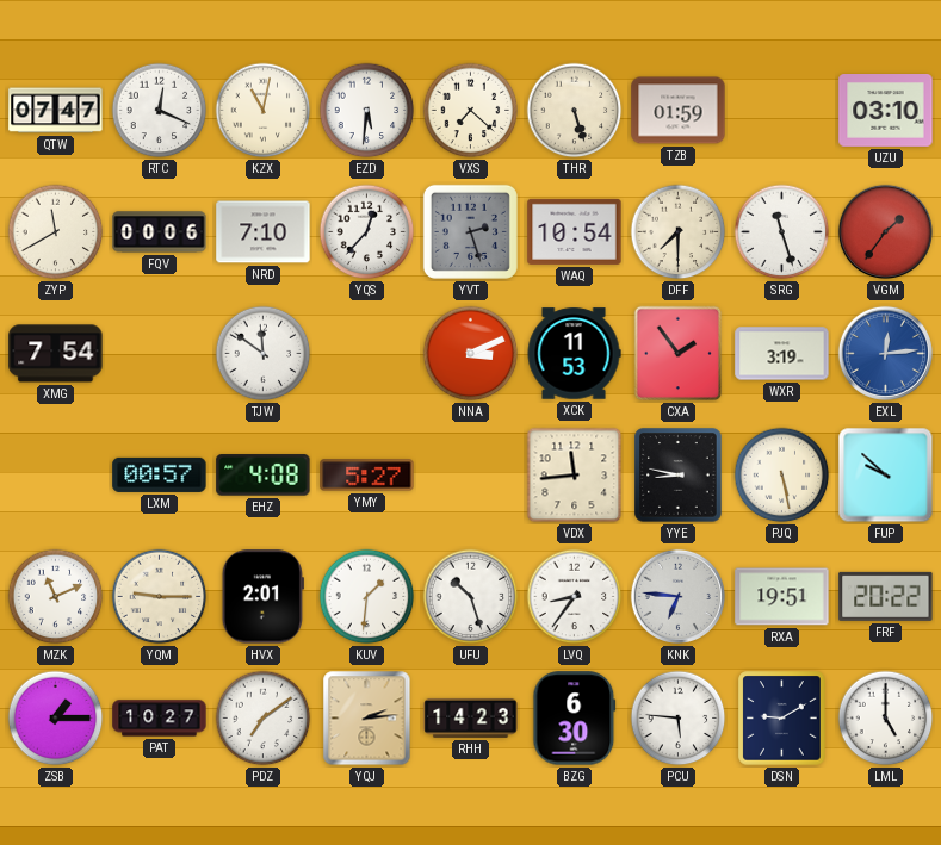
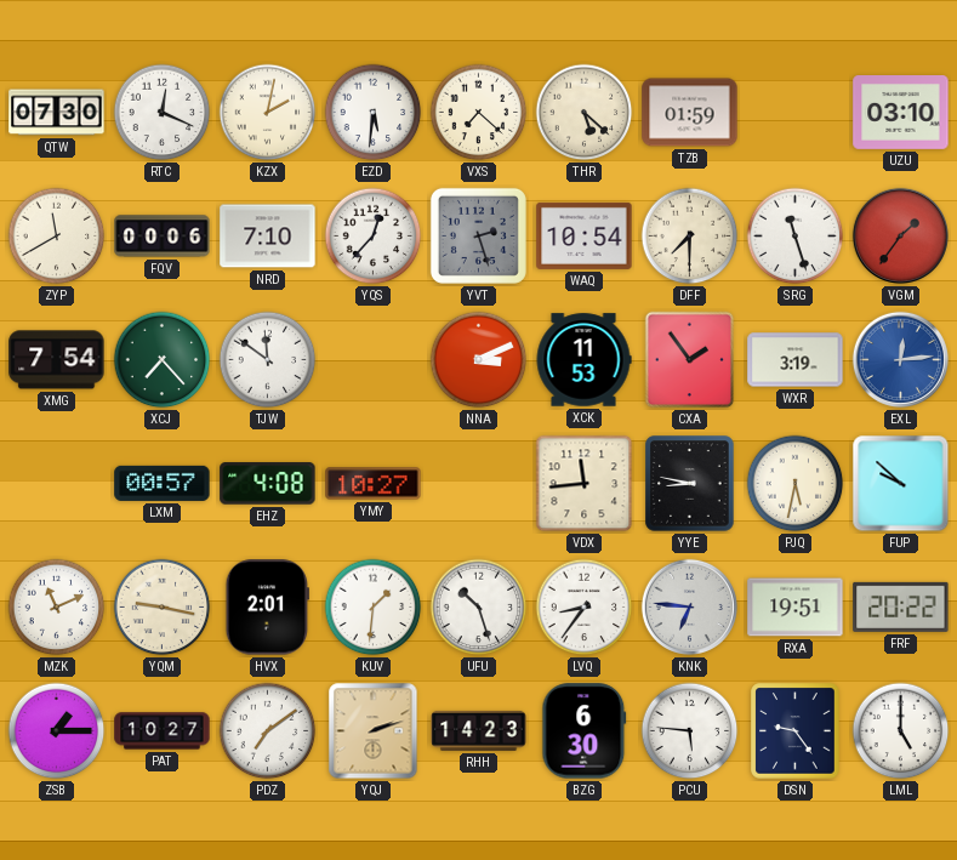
QTW: 07:47 -> 07:30
KZX: 11:02 -> 2:02
THR: 5:27 -> 5:22
XCJ: none -> 7:23
YMY: 5:27 -> 10:27
PJQ: 5:28 -> 5:32
YQM: 9:15 -> 9:17
YQJ: 2:14 -> 2:12
DSN: 9:10 -> 9:24
